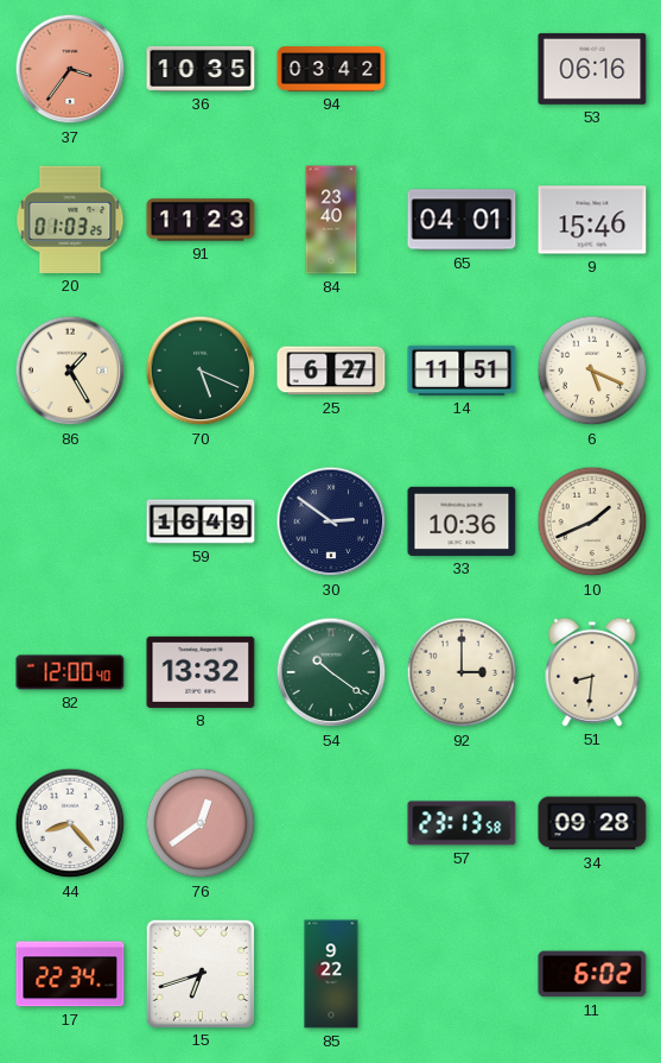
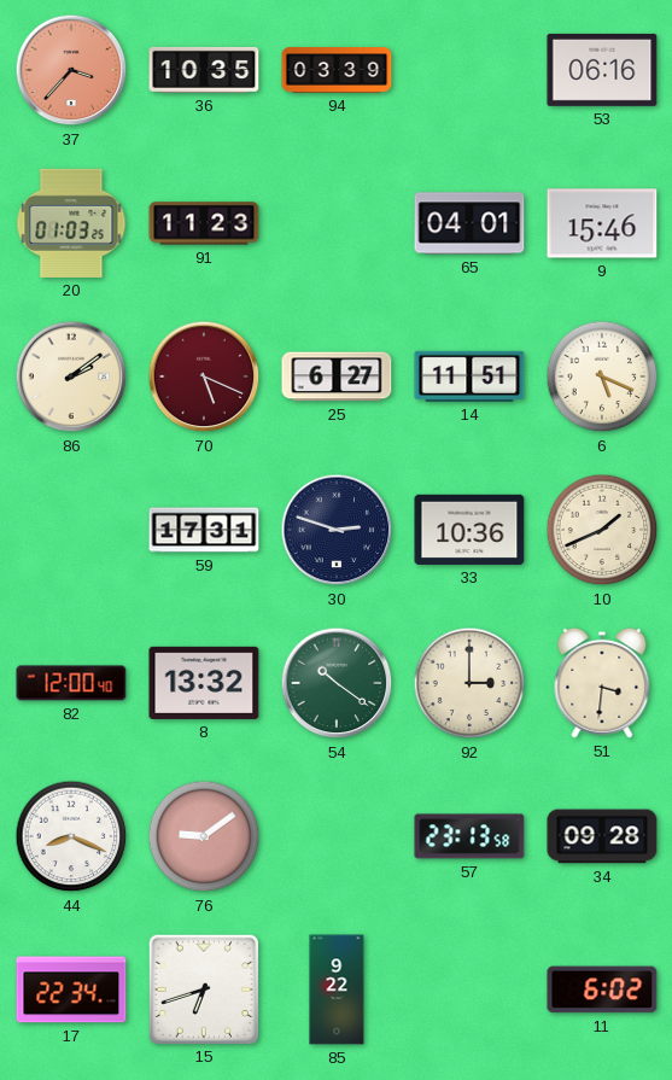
37: 3:36 -> 3:37
94: 03:42 -> 03:39
84: 23:40 -> none
86: 1:25 -> 2:09
70 dial: green -> burgundy
59: 16:49 -> 17:31
30: 2:51 -> 2:48
51: 8:31 -> 3:31
44: 8:23 -> 8:19
76: 12:39 -> 9:09
